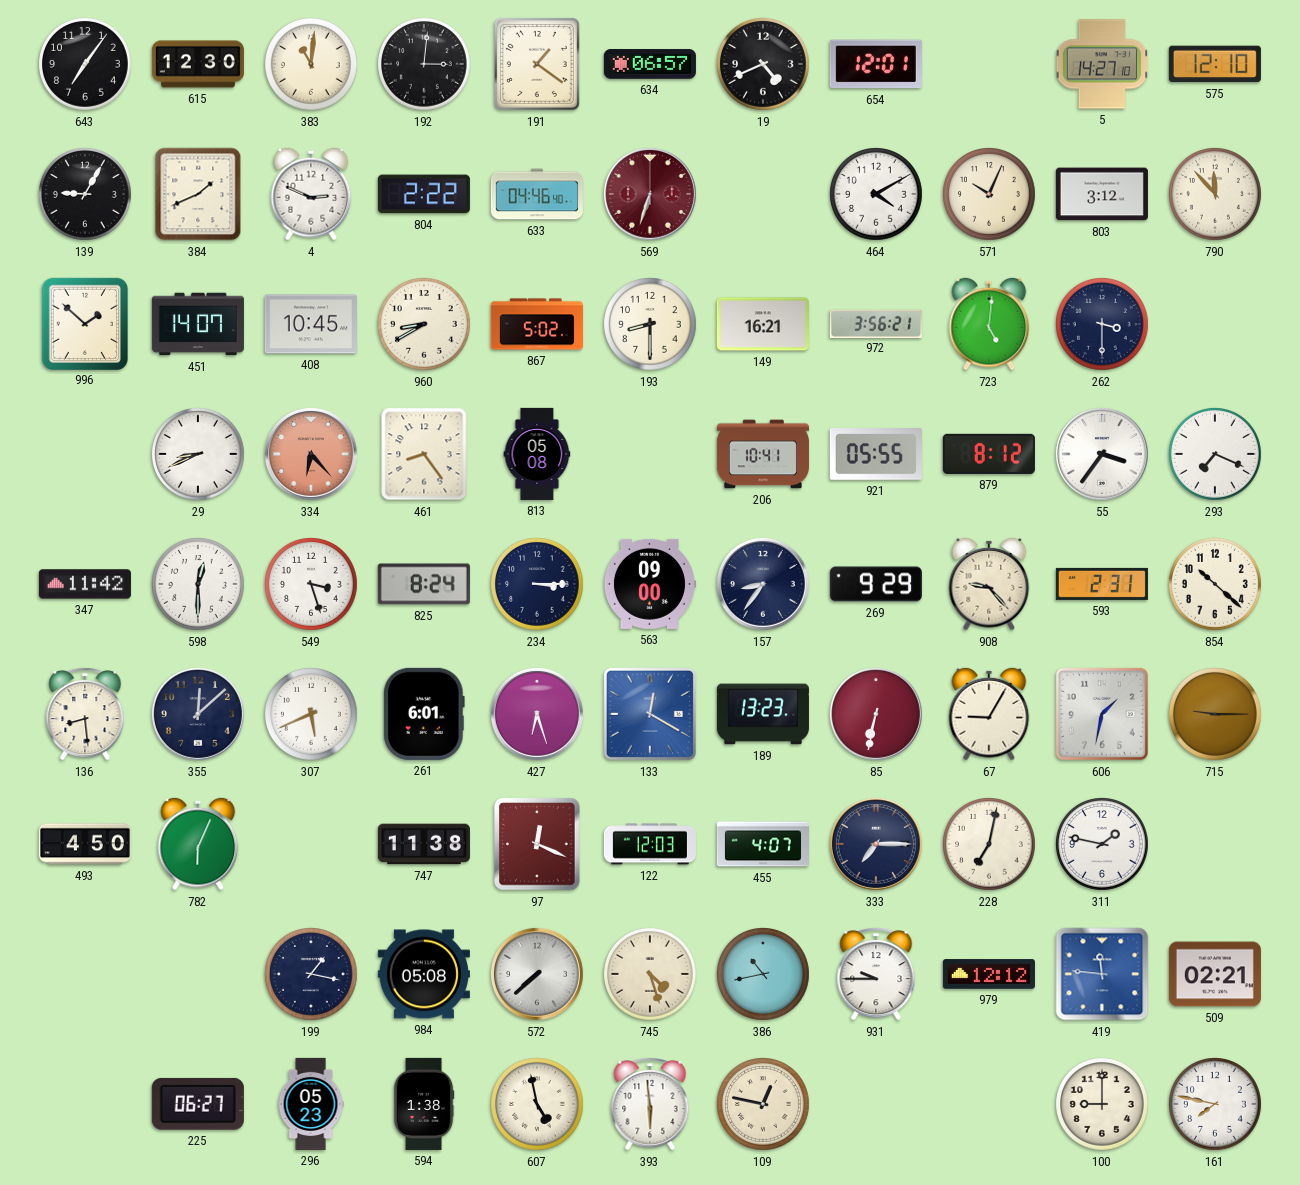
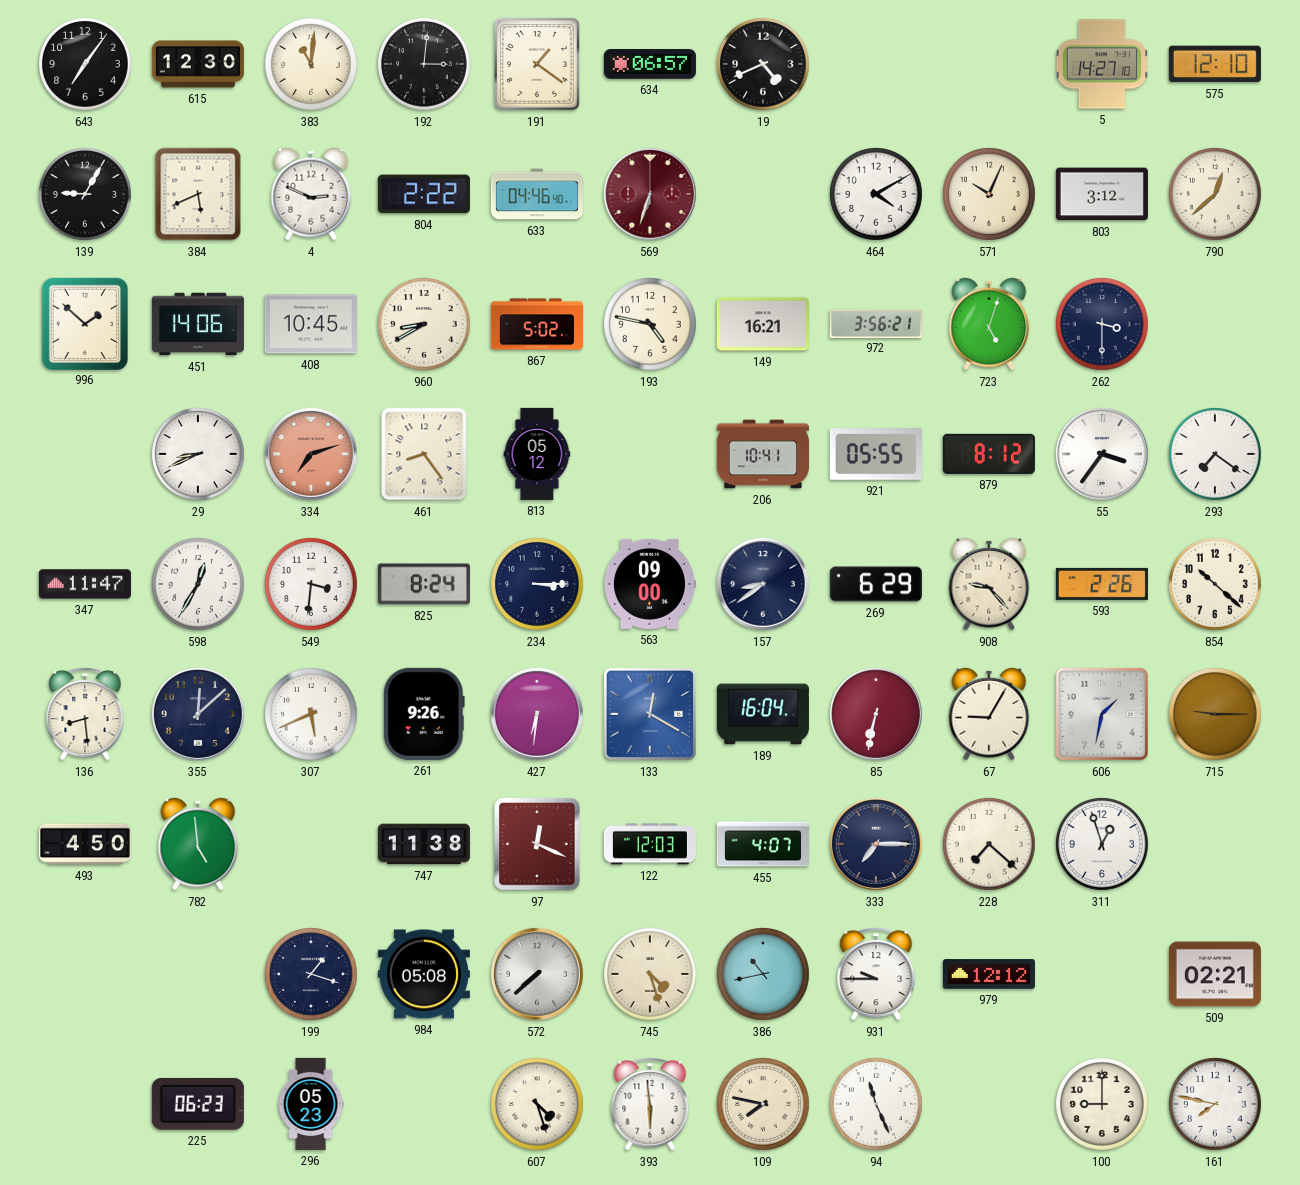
654: 12:01 -> none
384: 1:41 -> 5:41
790: 11:53 -> 12:38
451: 14:07 -> 14:06
193: 8:30 -> 4:47
723: 5:01 -> 5:03
334: 6:23 -> 7:12
813: 05:08 -> 05:12
293: 7:19 -> 7:21
347: 11:42 -> 11:47
598: 12:30 -> 12:35
549: 3:27 -> 3:31
157: 8:36 -> 8:39
269: 9:29 -> 6:29
593: 2:31 -> 2:26
261: 6:01 -> 9:26
427: 6:27 -> 6:31
189: 13:23 -> 16:04
782: 6:04 -> 4:59
228: 7:02 -> 7:22
311: 1:47 -> 12:57
199: 1:17 -> 1:18
419: 11:46 -> none
225: 06:27 -> 06:23
594: 1:38 -> none
607: 4:58 -> 4:27
109: 12:47 -> 7:47
94: none -> 11:26
